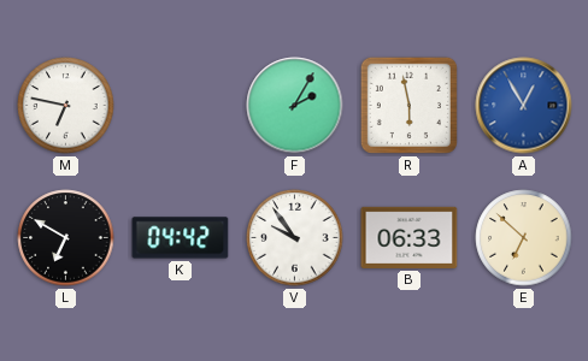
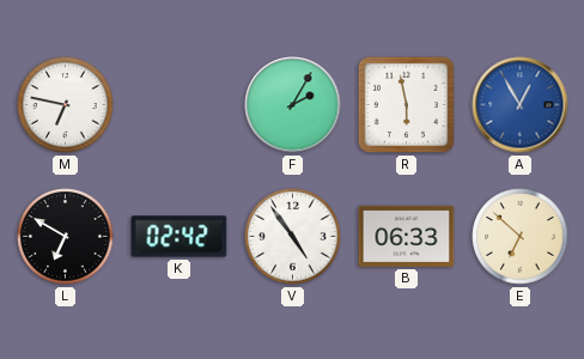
K: 04:42 -> 02:42
V: 9:54 -> 4:54
